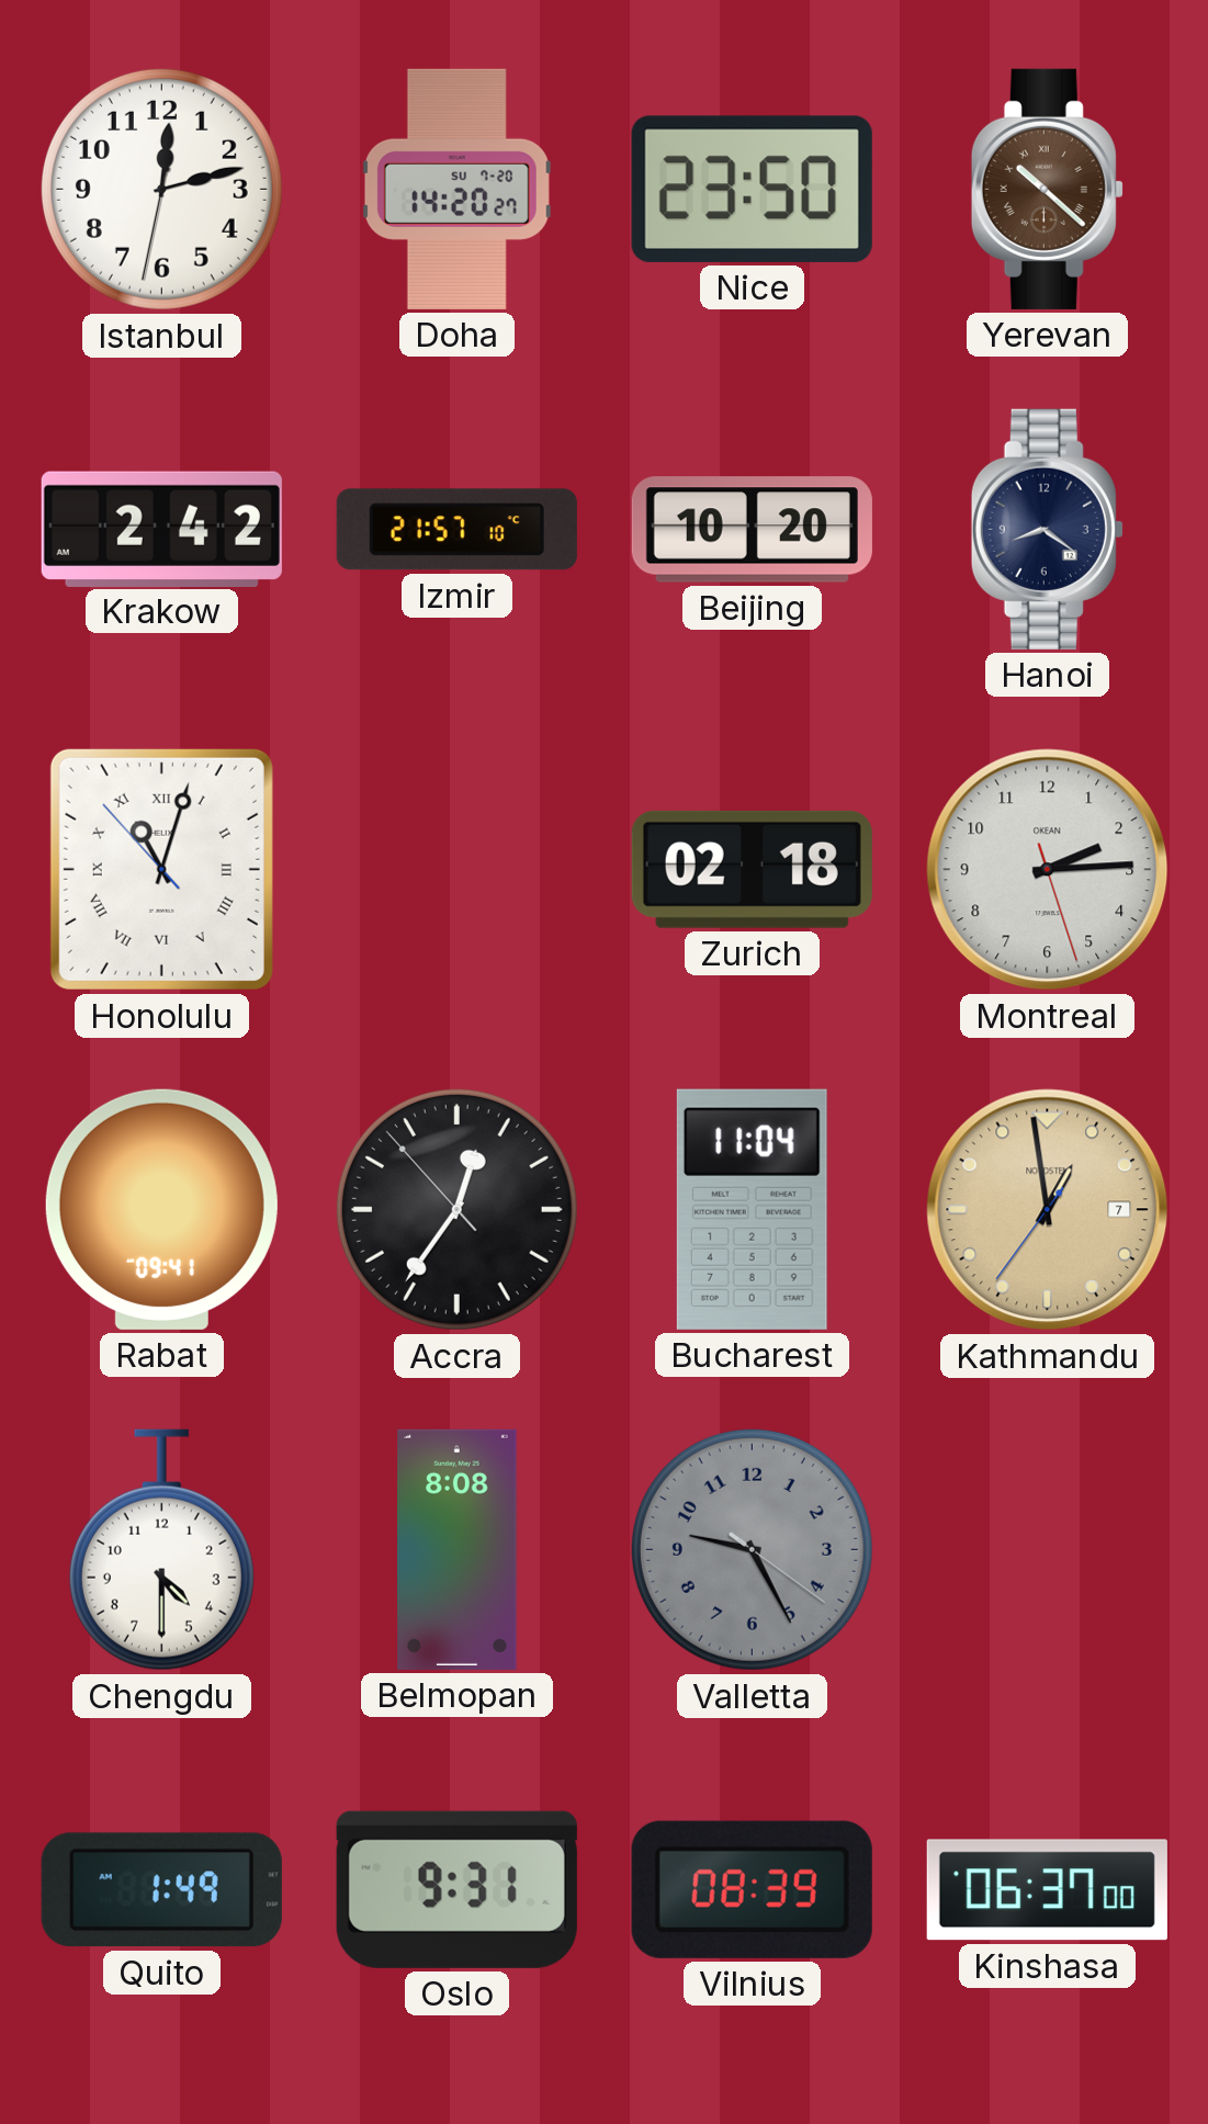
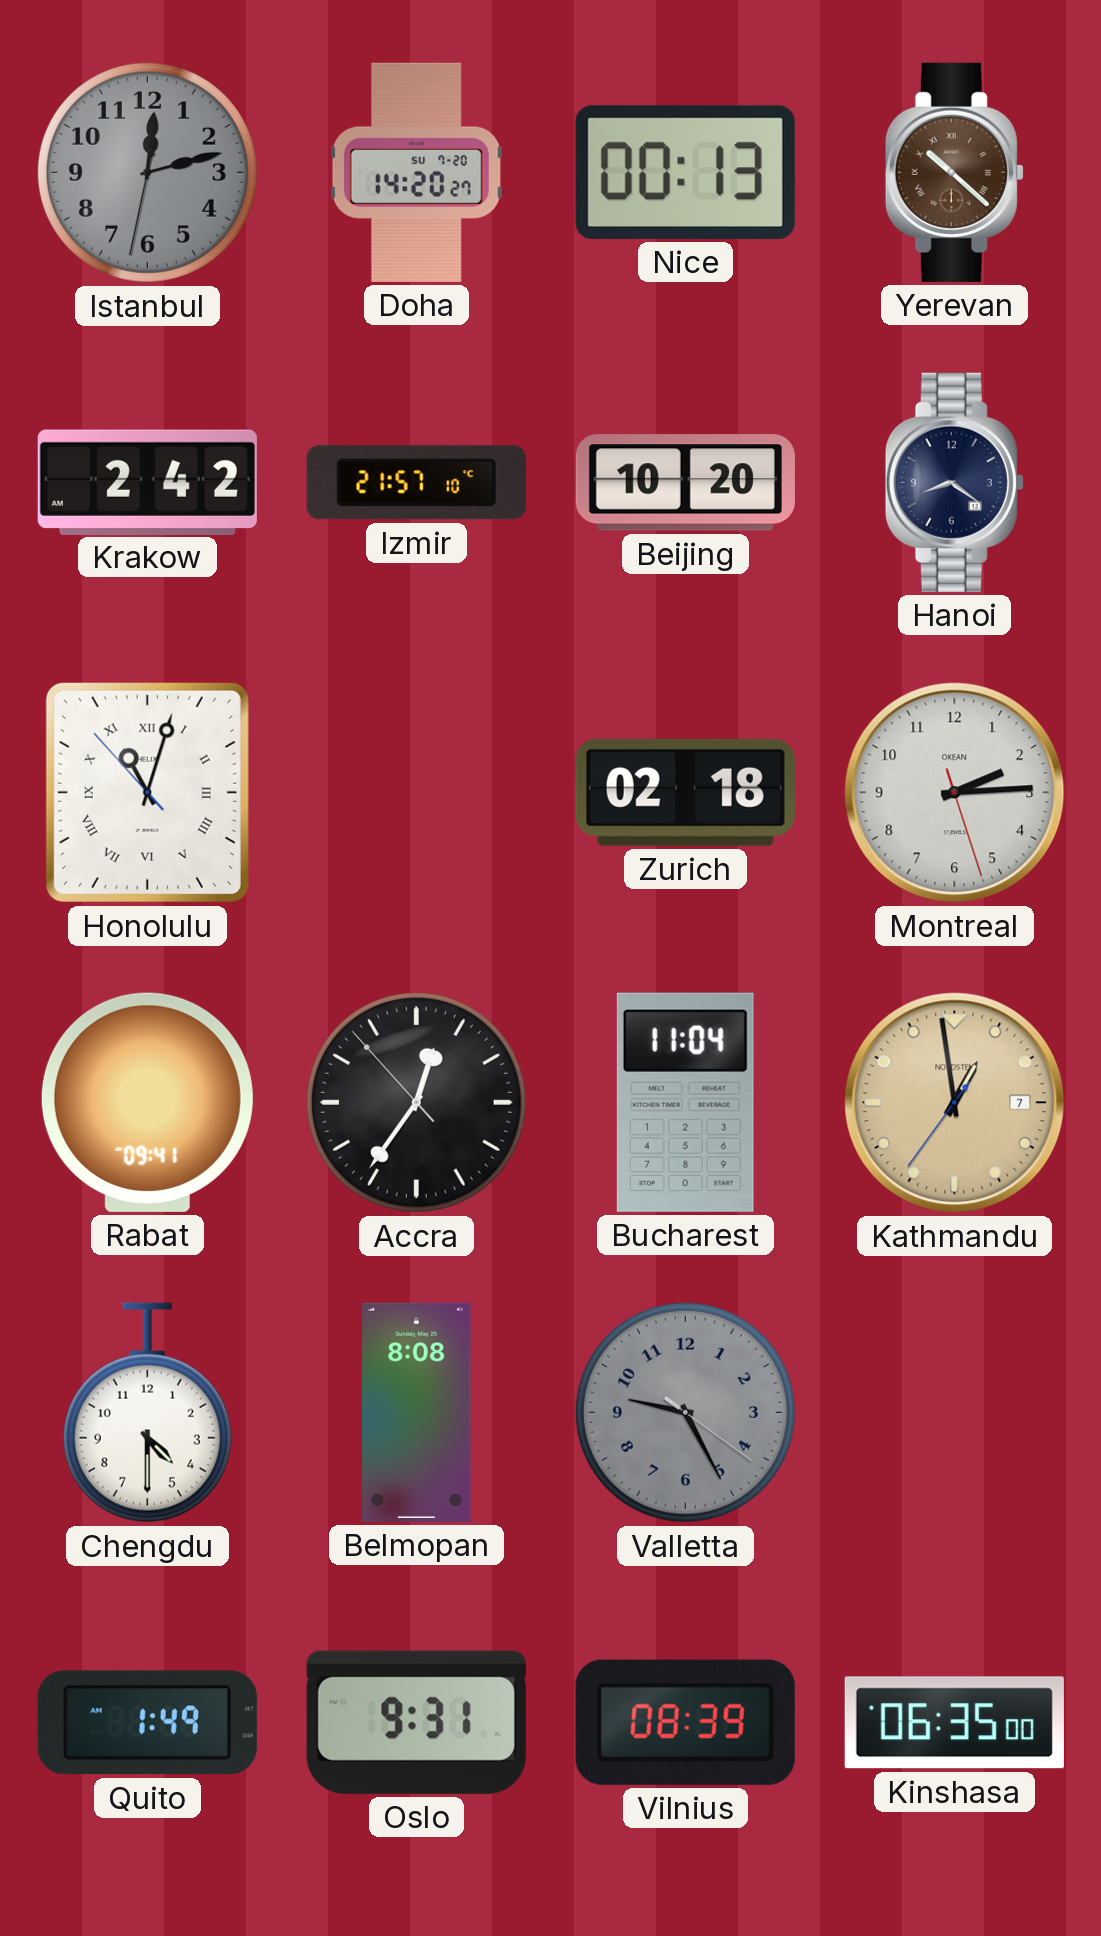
Istanbul dial: white -> grey
Nice: 23:50 -> 00:13
Kinshasa: 06:37 -> 06:35
